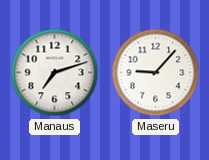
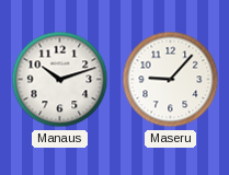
Manaus: 7:12 -> 10:12
